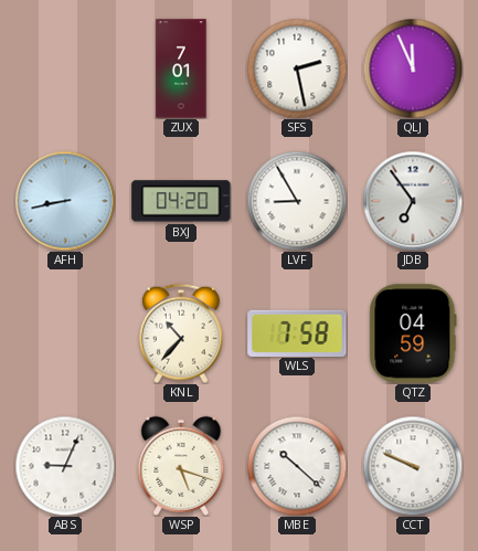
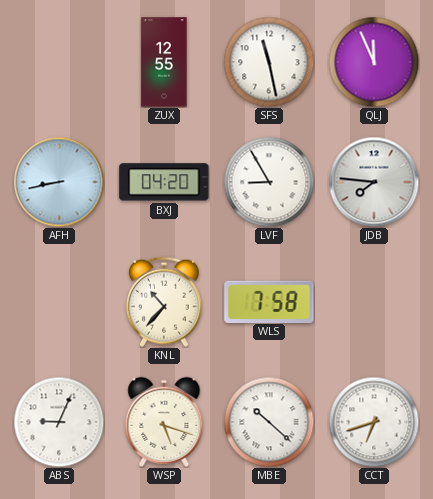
ZUX: 7:01 -> 12:55
SFS: 2:28 -> 11:28
JDB: 6:54 -> 7:46
QTZ: 04:59 -> none
CCT: 9:49 -> 6:42
